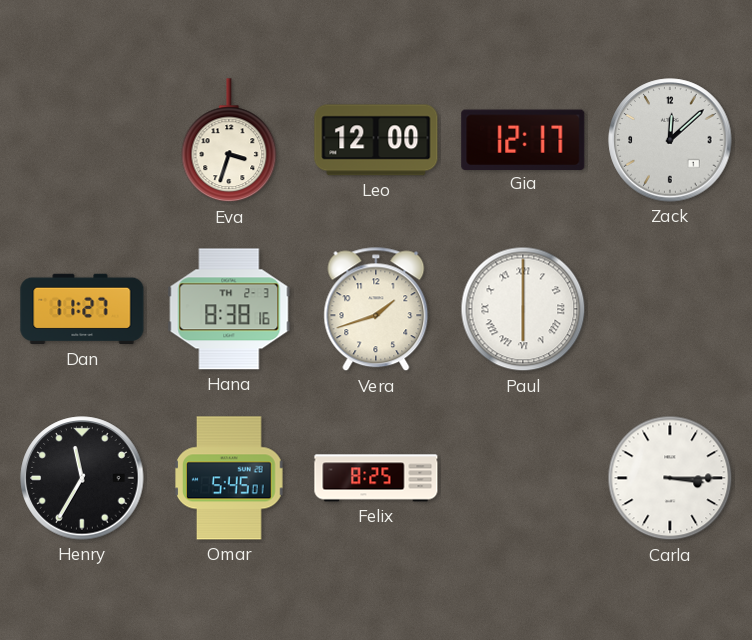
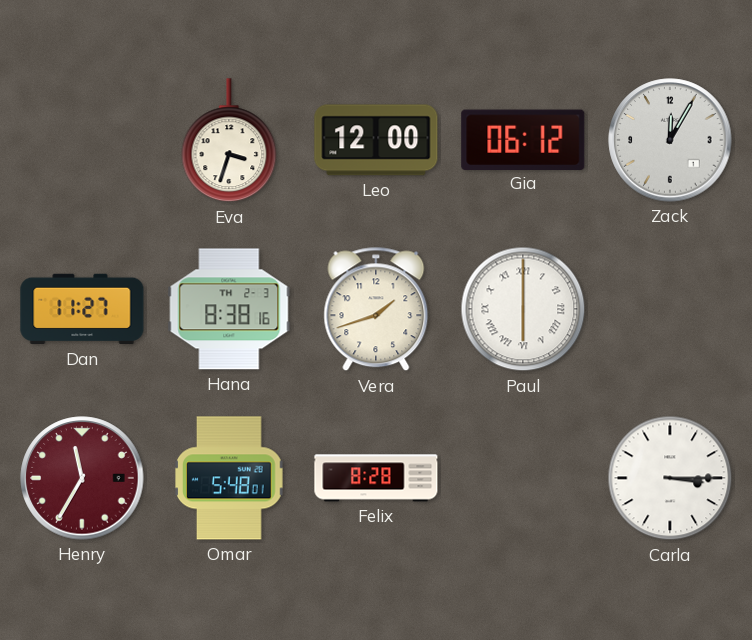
Gia: 12:17 -> 06:12
Zack: 12:08 -> 12:05
Henry dial: black -> burgundy
Omar: 5:45 -> 5:48
Felix: 8:25 -> 8:28
